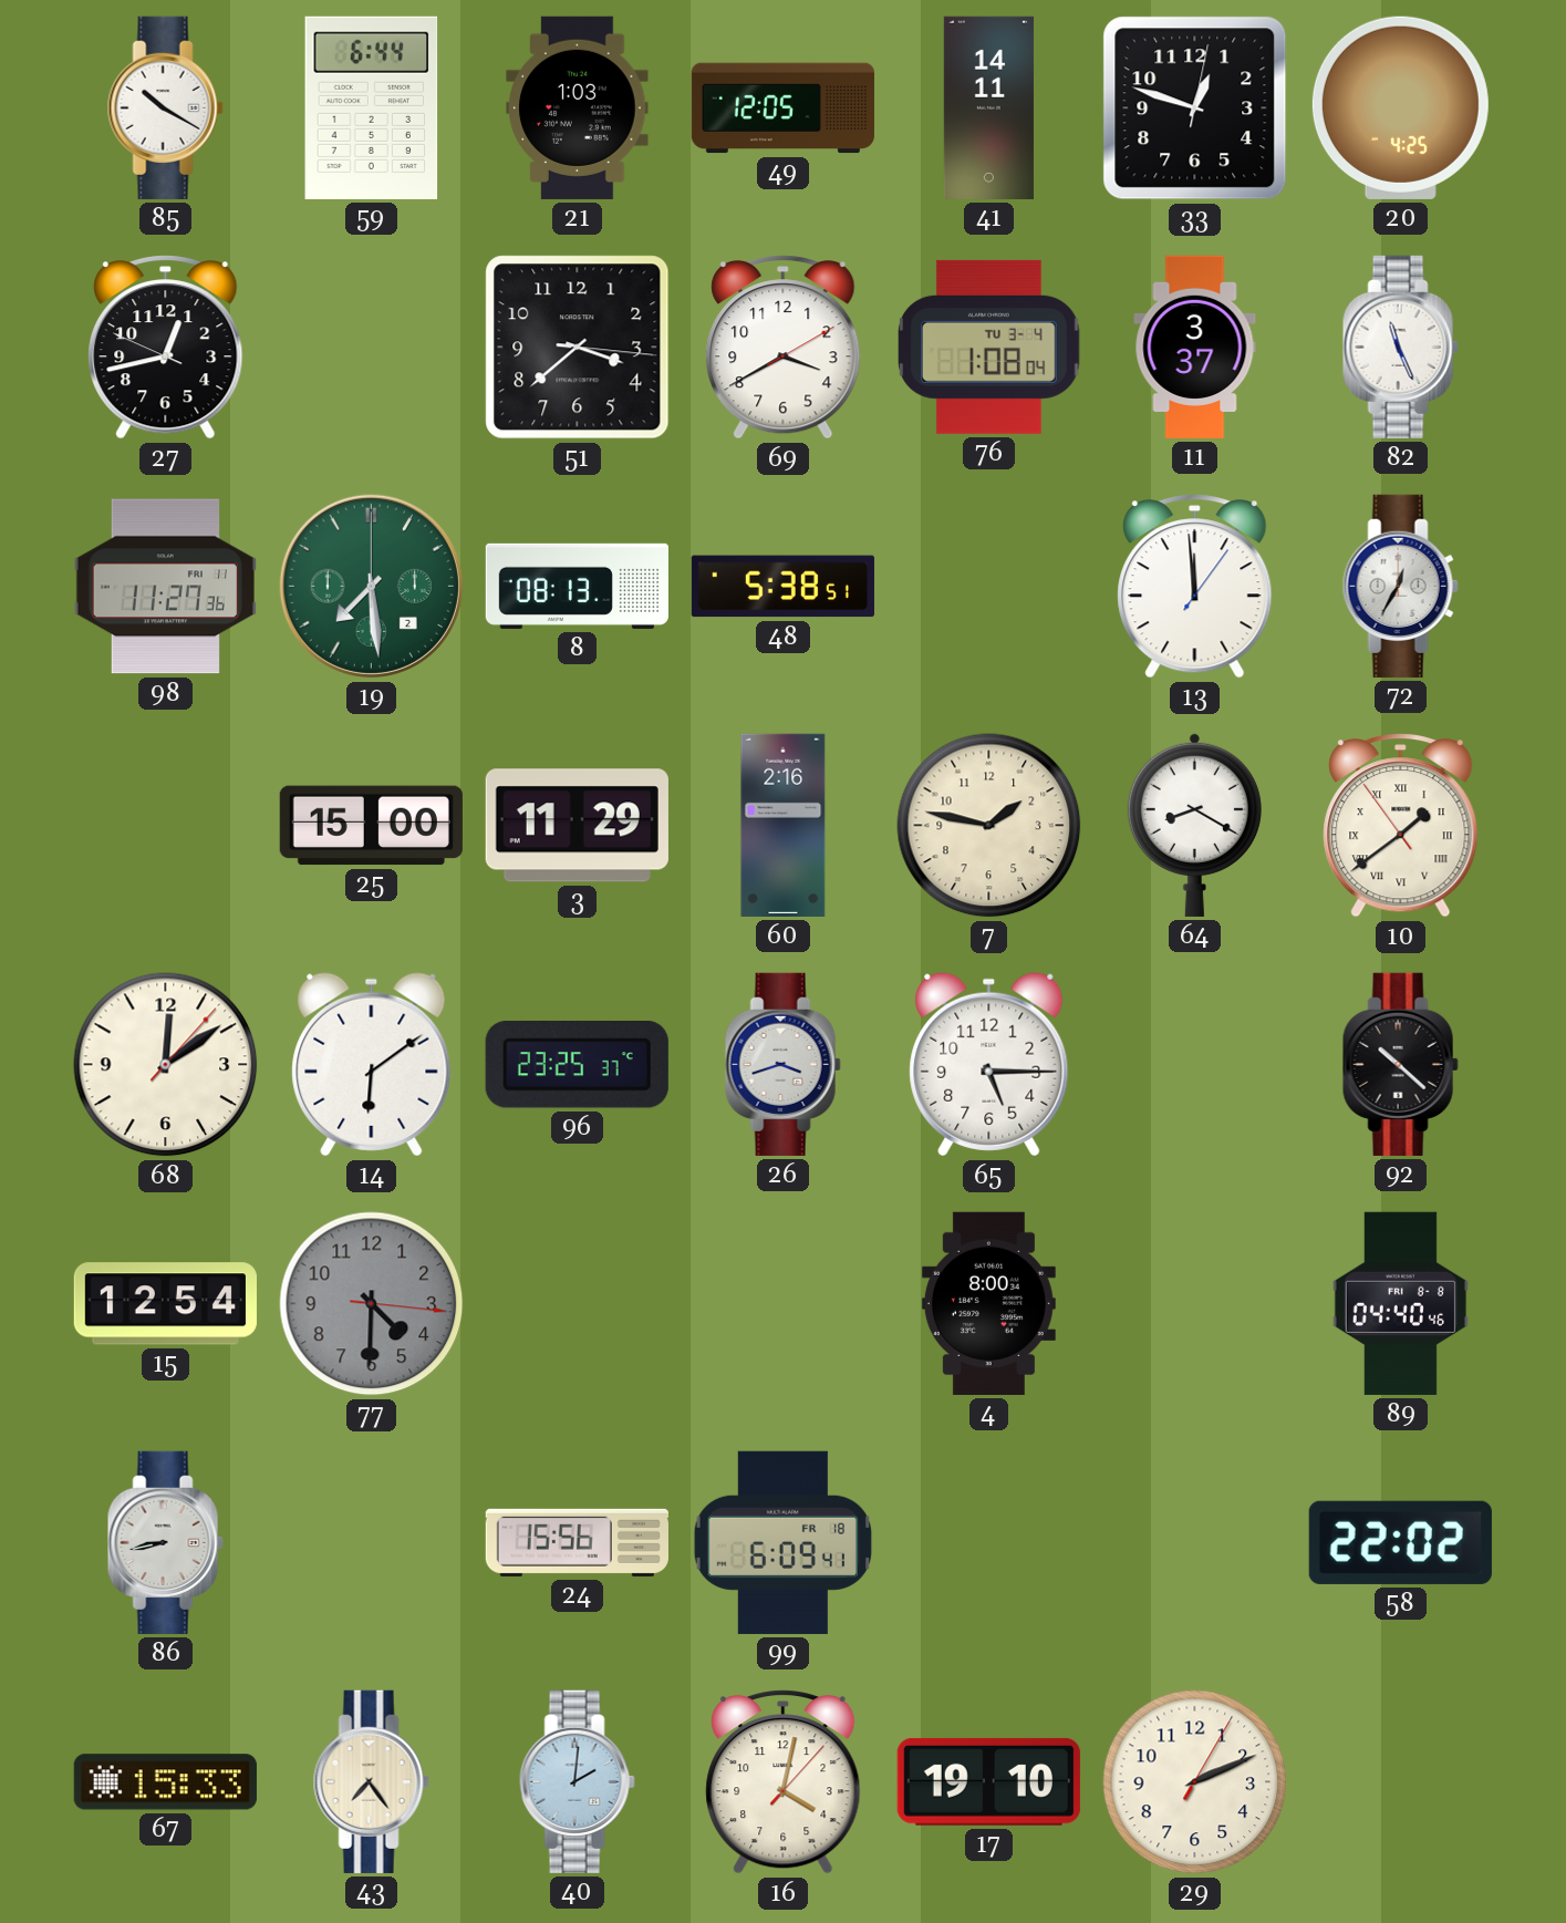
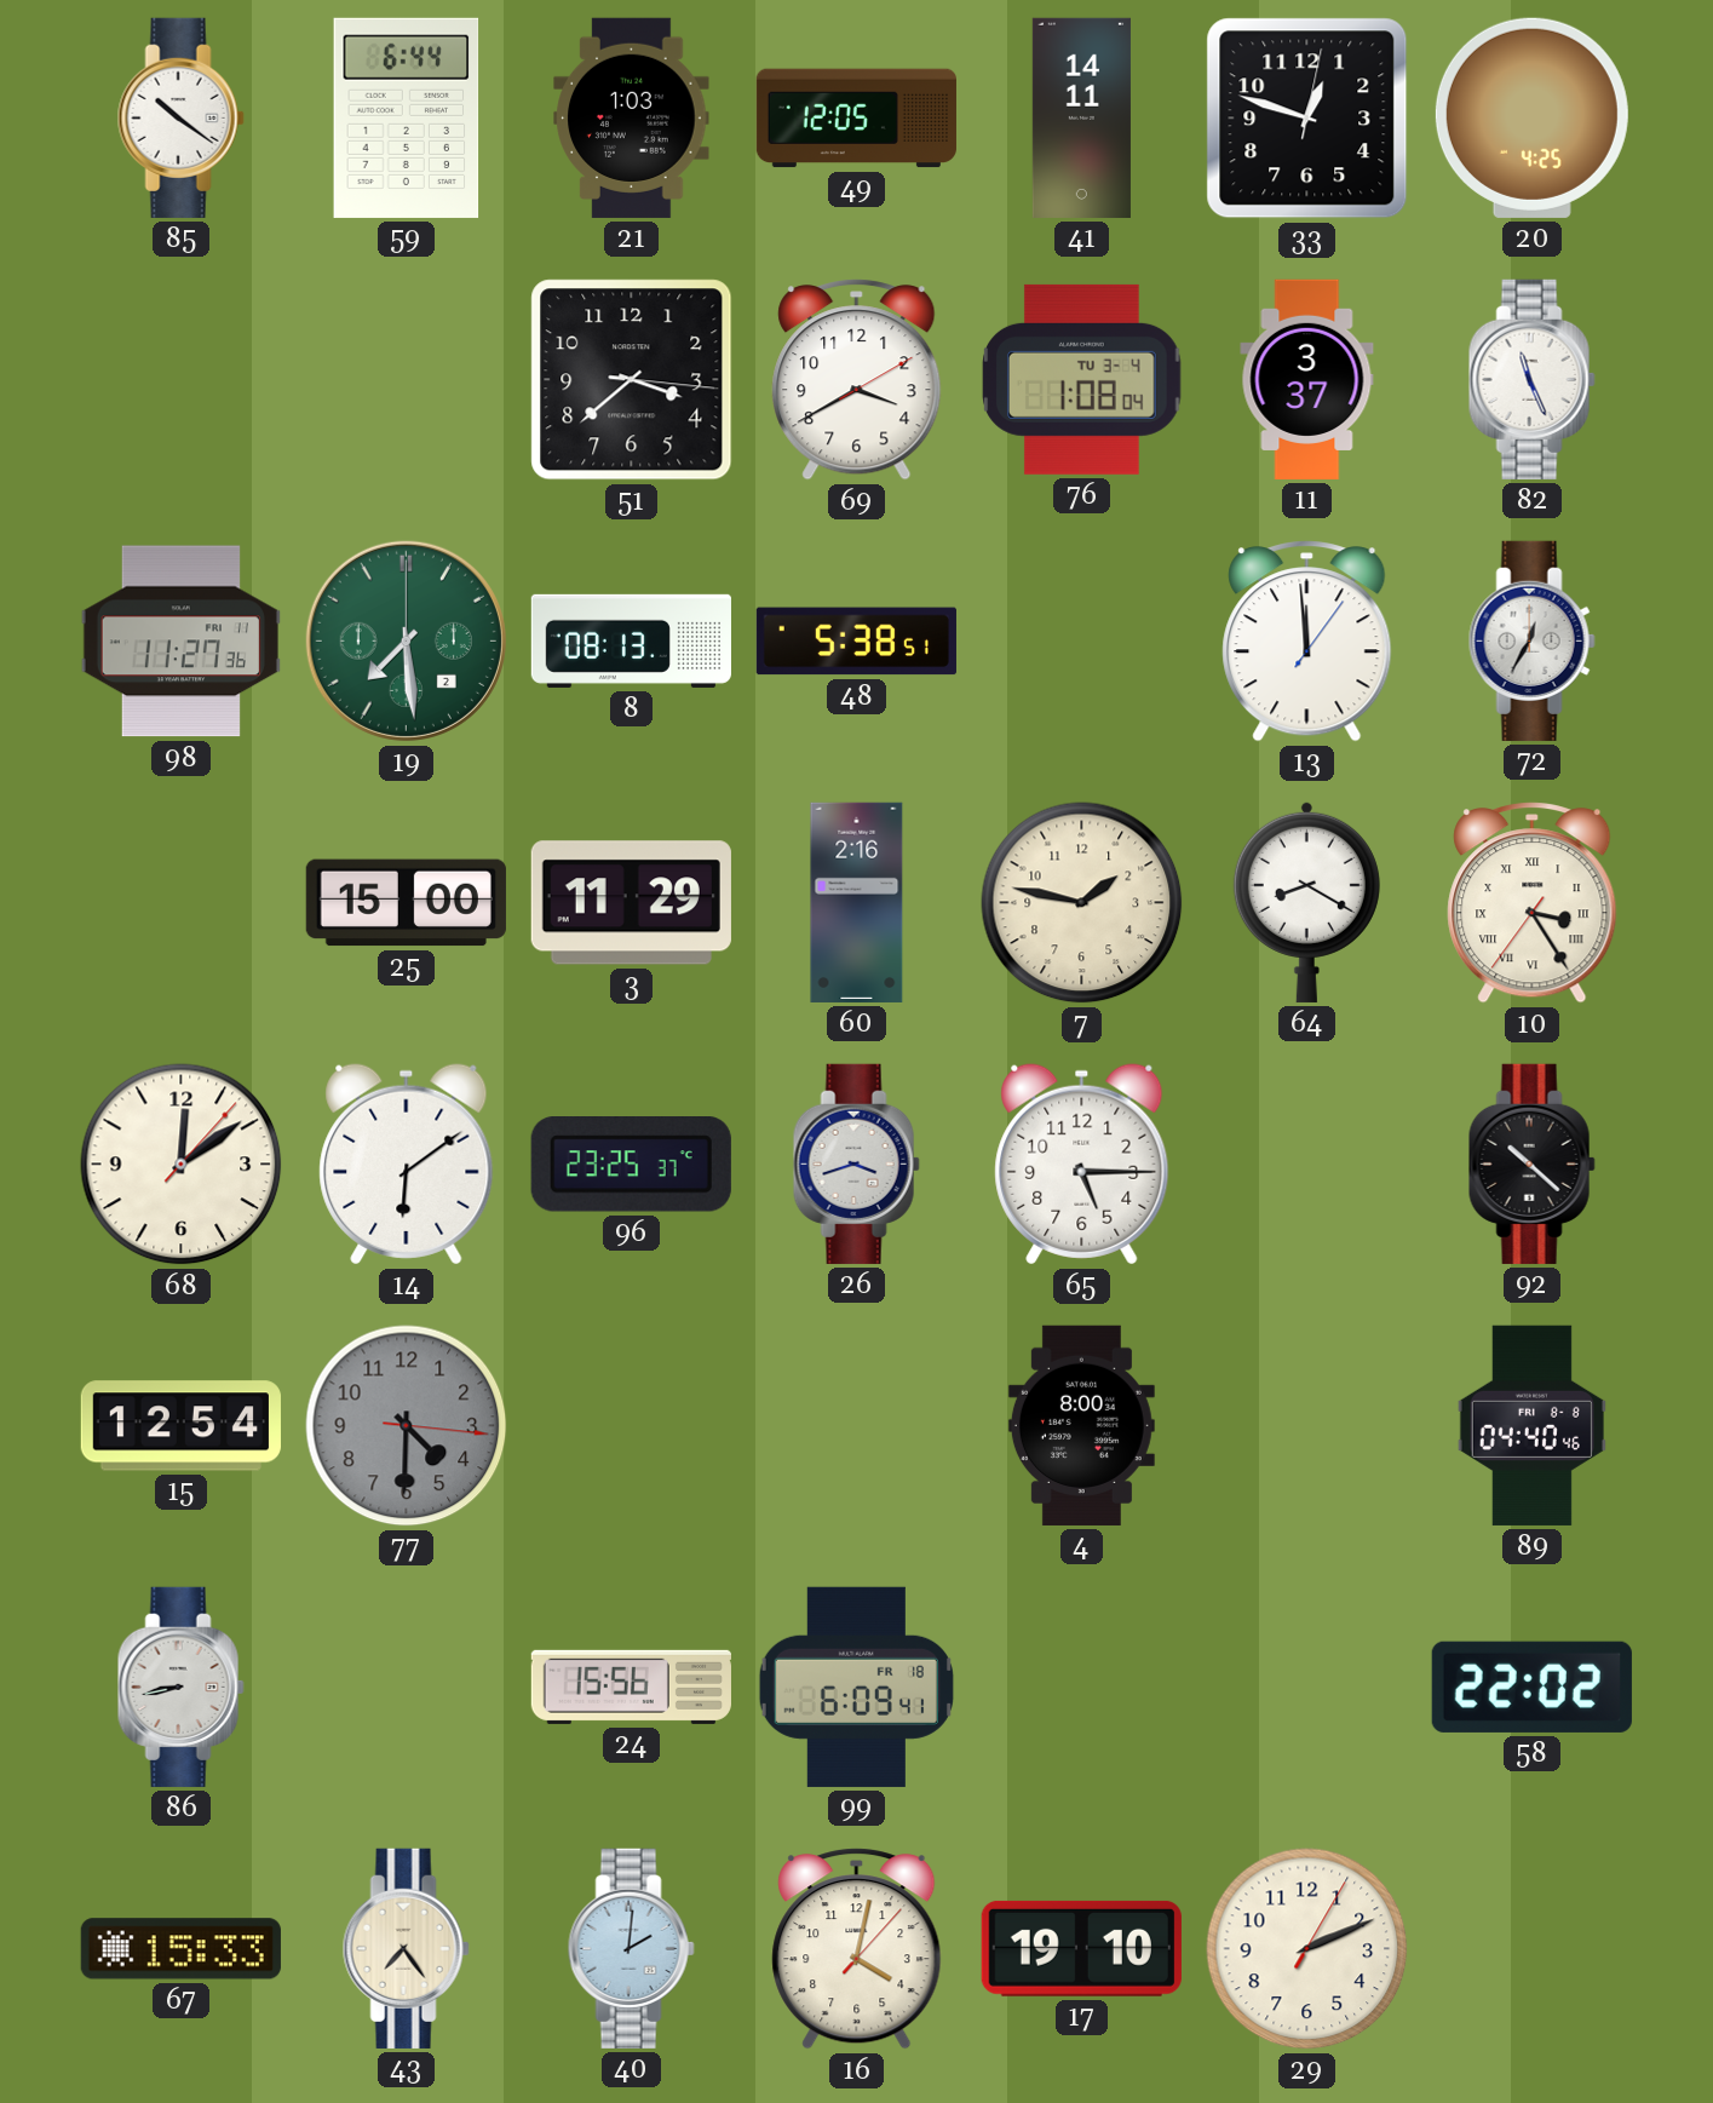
85: 10:20 -> 10:21
27: 12:42 -> none
10: 1:38 -> 3:24
